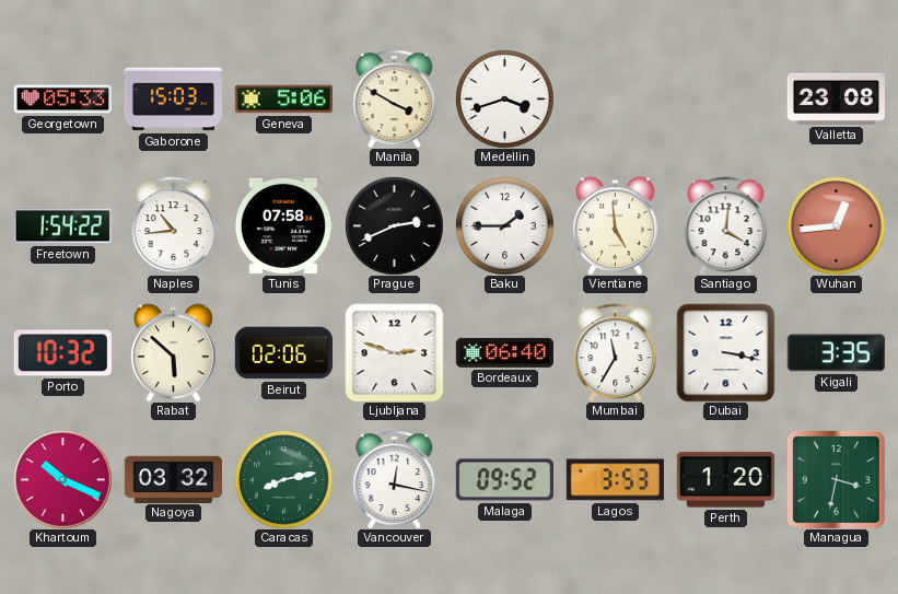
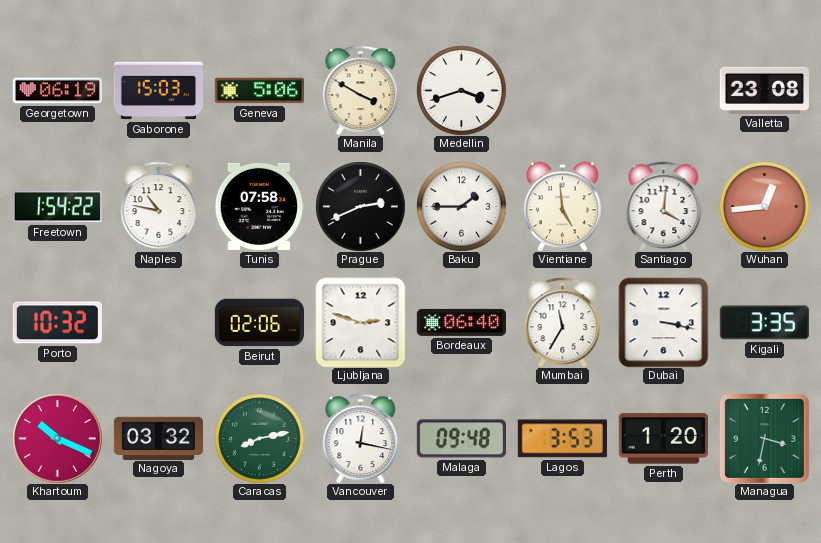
Georgetown: 05:33 -> 06:19
Naples: 10:44 -> 10:47
Rabat: 5:52 -> none
Malaga: 09:52 -> 09:48
